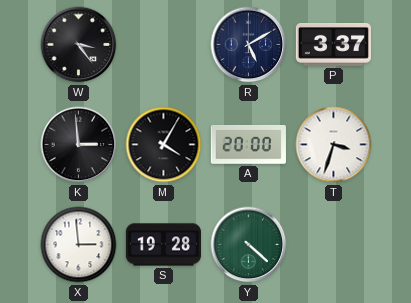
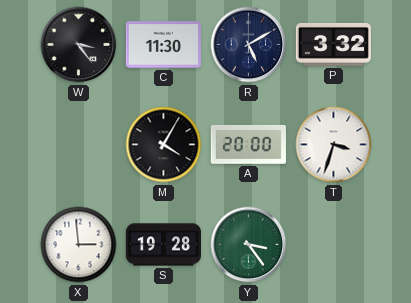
C: none -> 11:30
P: 3:37 -> 3:32
K: 2:59 -> none
Y: 4:22 -> 3:24
